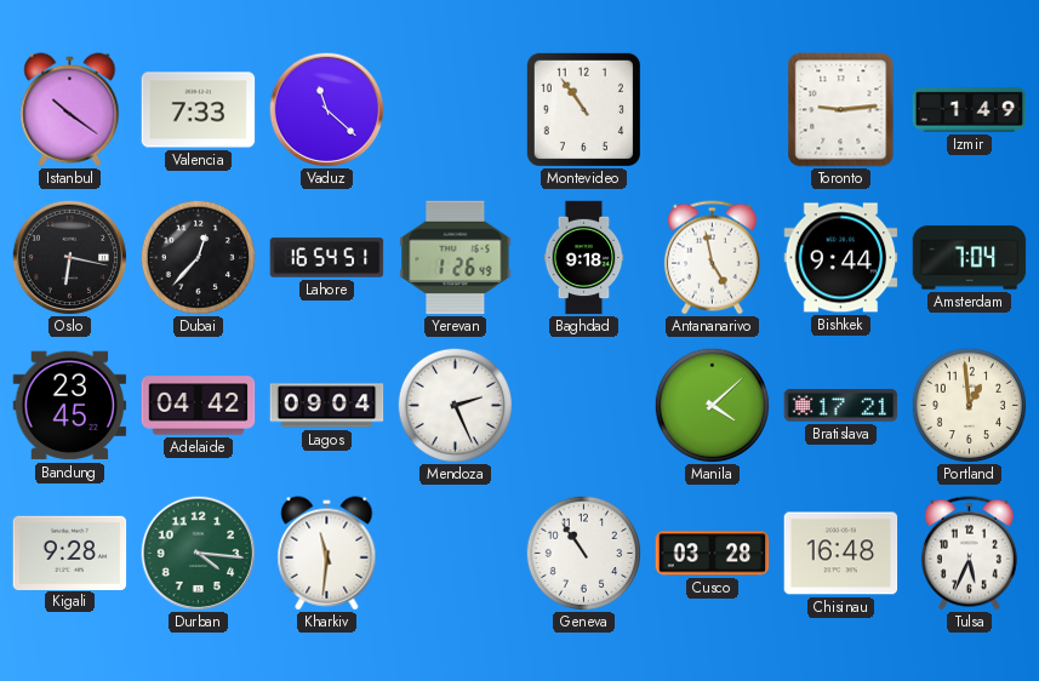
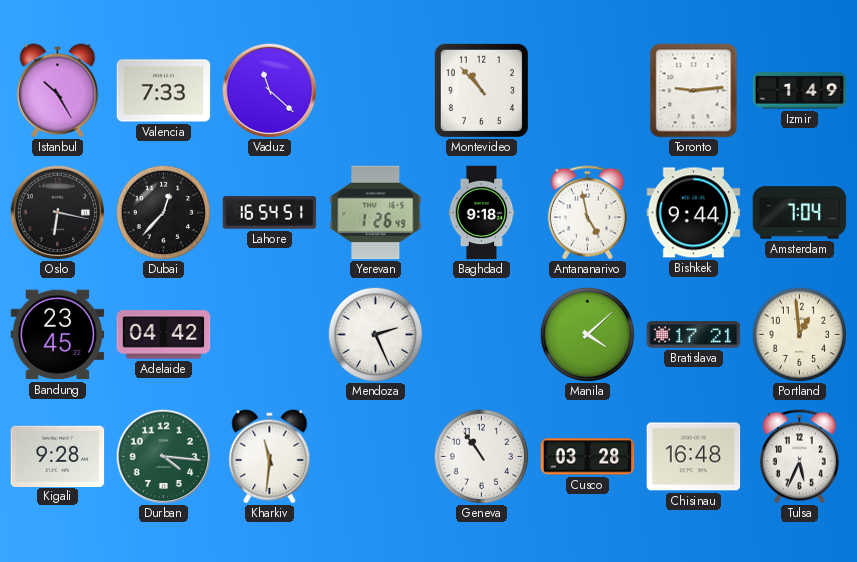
Istanbul: 10:21 -> 10:25
Montevideo: 10:54 -> 10:53
Lagos: 09:04 -> none
